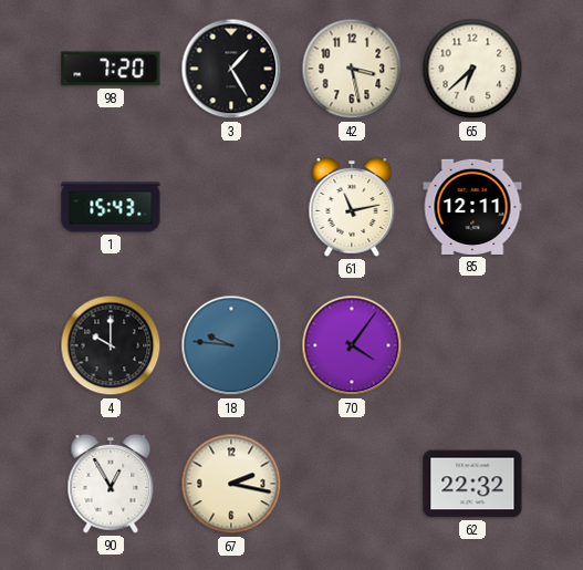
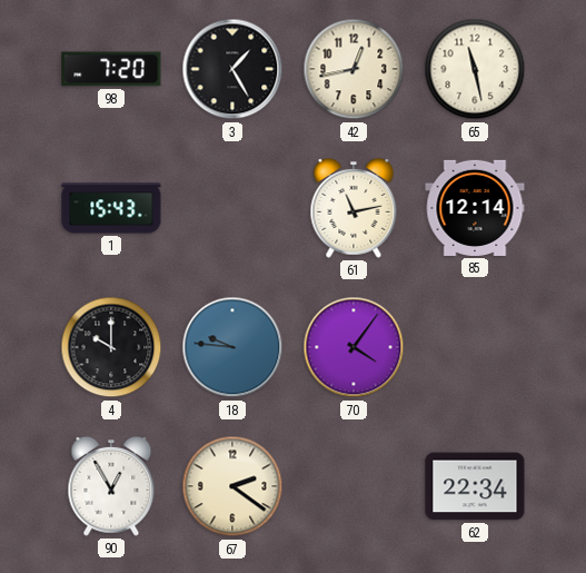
42: 3:28 -> 12:43
65: 6:38 -> 11:28
85: 12:11 -> 12:14
67: 2:17 -> 2:21
62: 22:32 -> 22:34
